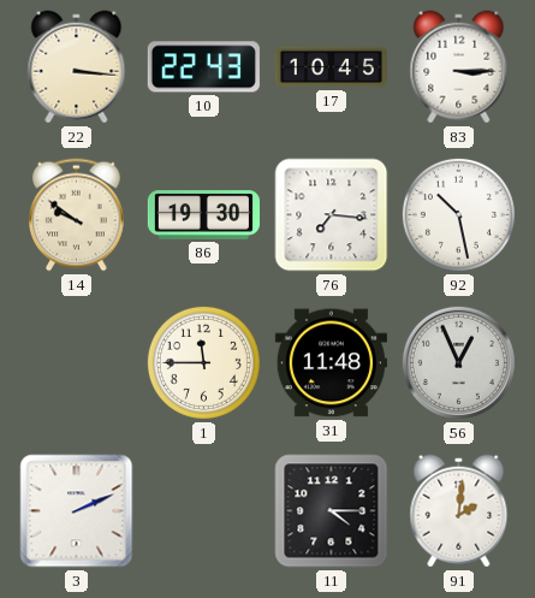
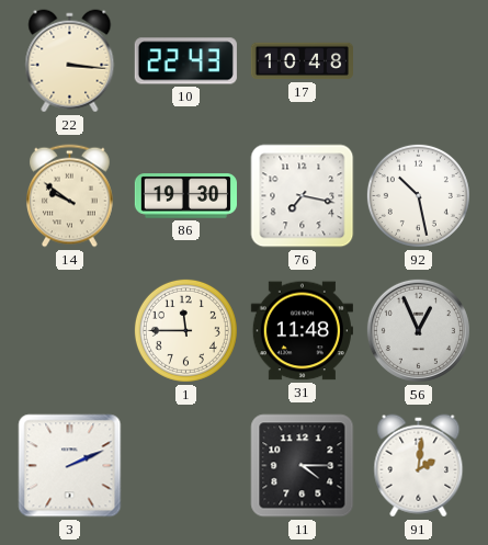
17: 10:45 -> 10:48
83: 3:15 -> none
76: 7:16 -> 7:17
